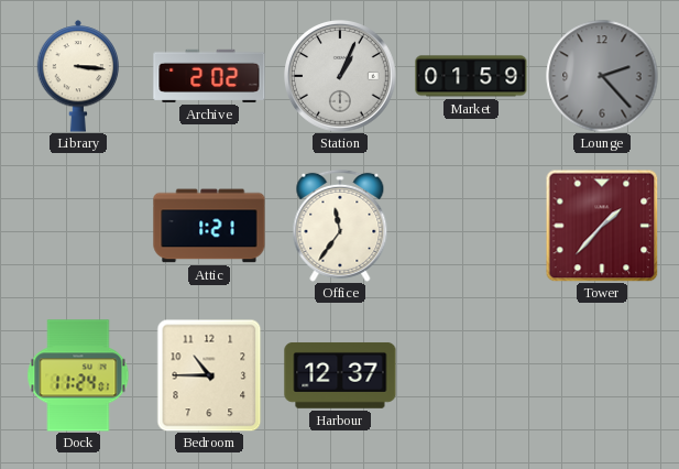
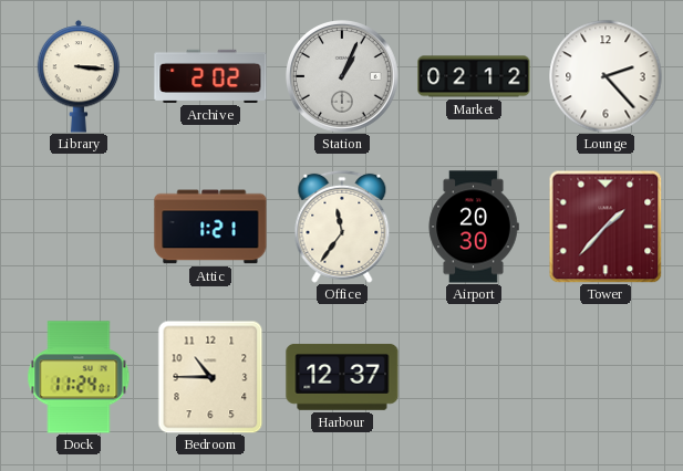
Market: 01:59 -> 02:12
Lounge dial: grey -> white
Airport: none -> 20:30
